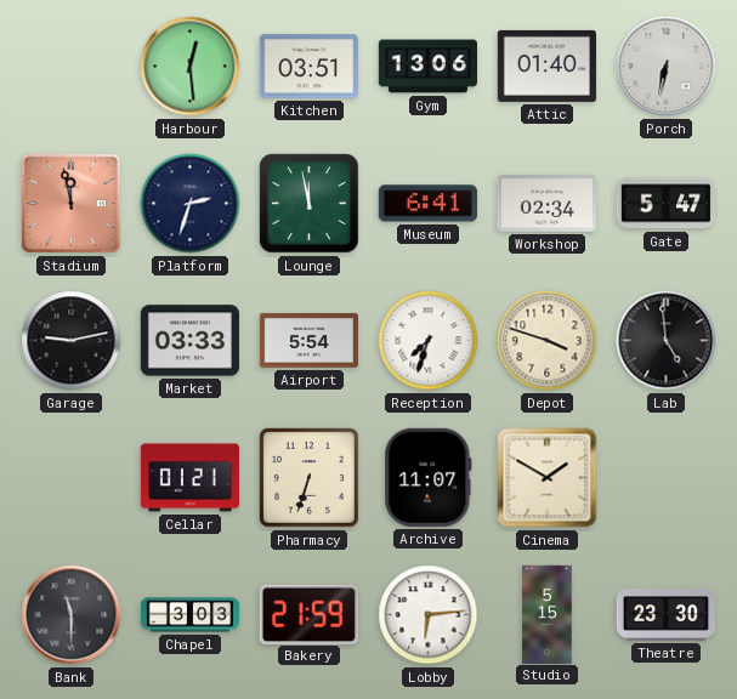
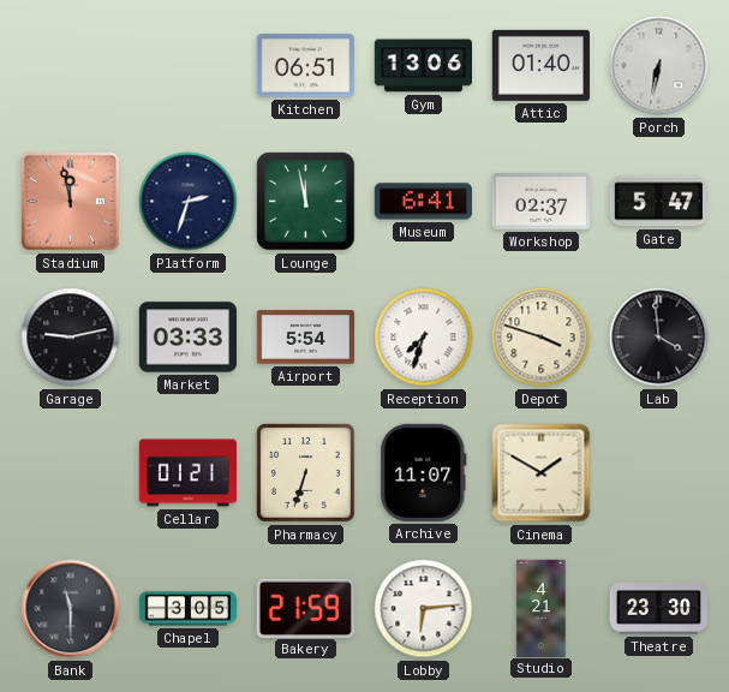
Harbour: 12:29 -> none
Kitchen: 03:51 -> 06:51
Workshop: 02:34 -> 02:37
Lab: 4:59 -> 3:59
Chapel: 3:03 -> 3:05
Studio: 5:15 -> 4:21
